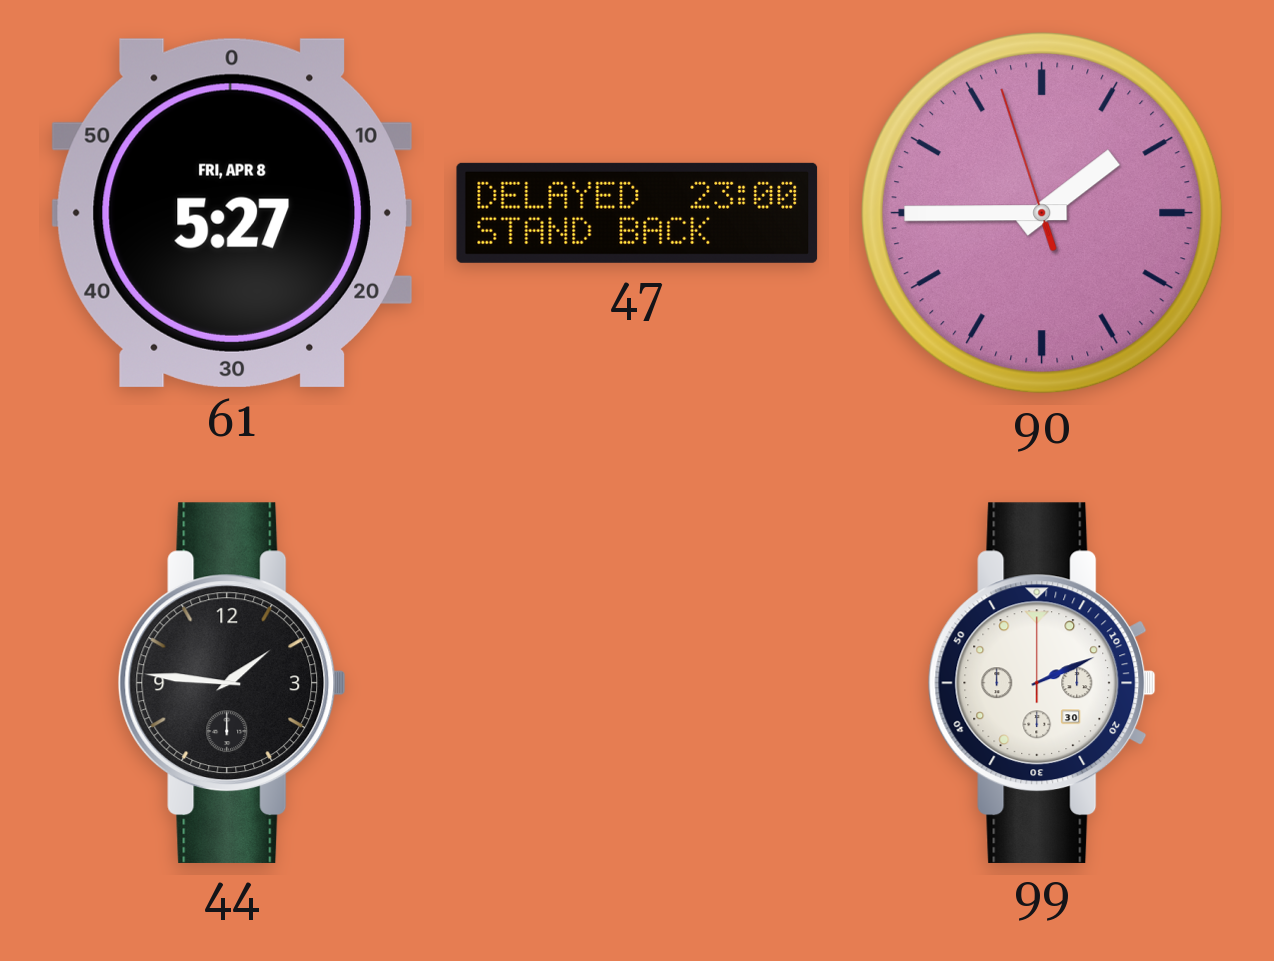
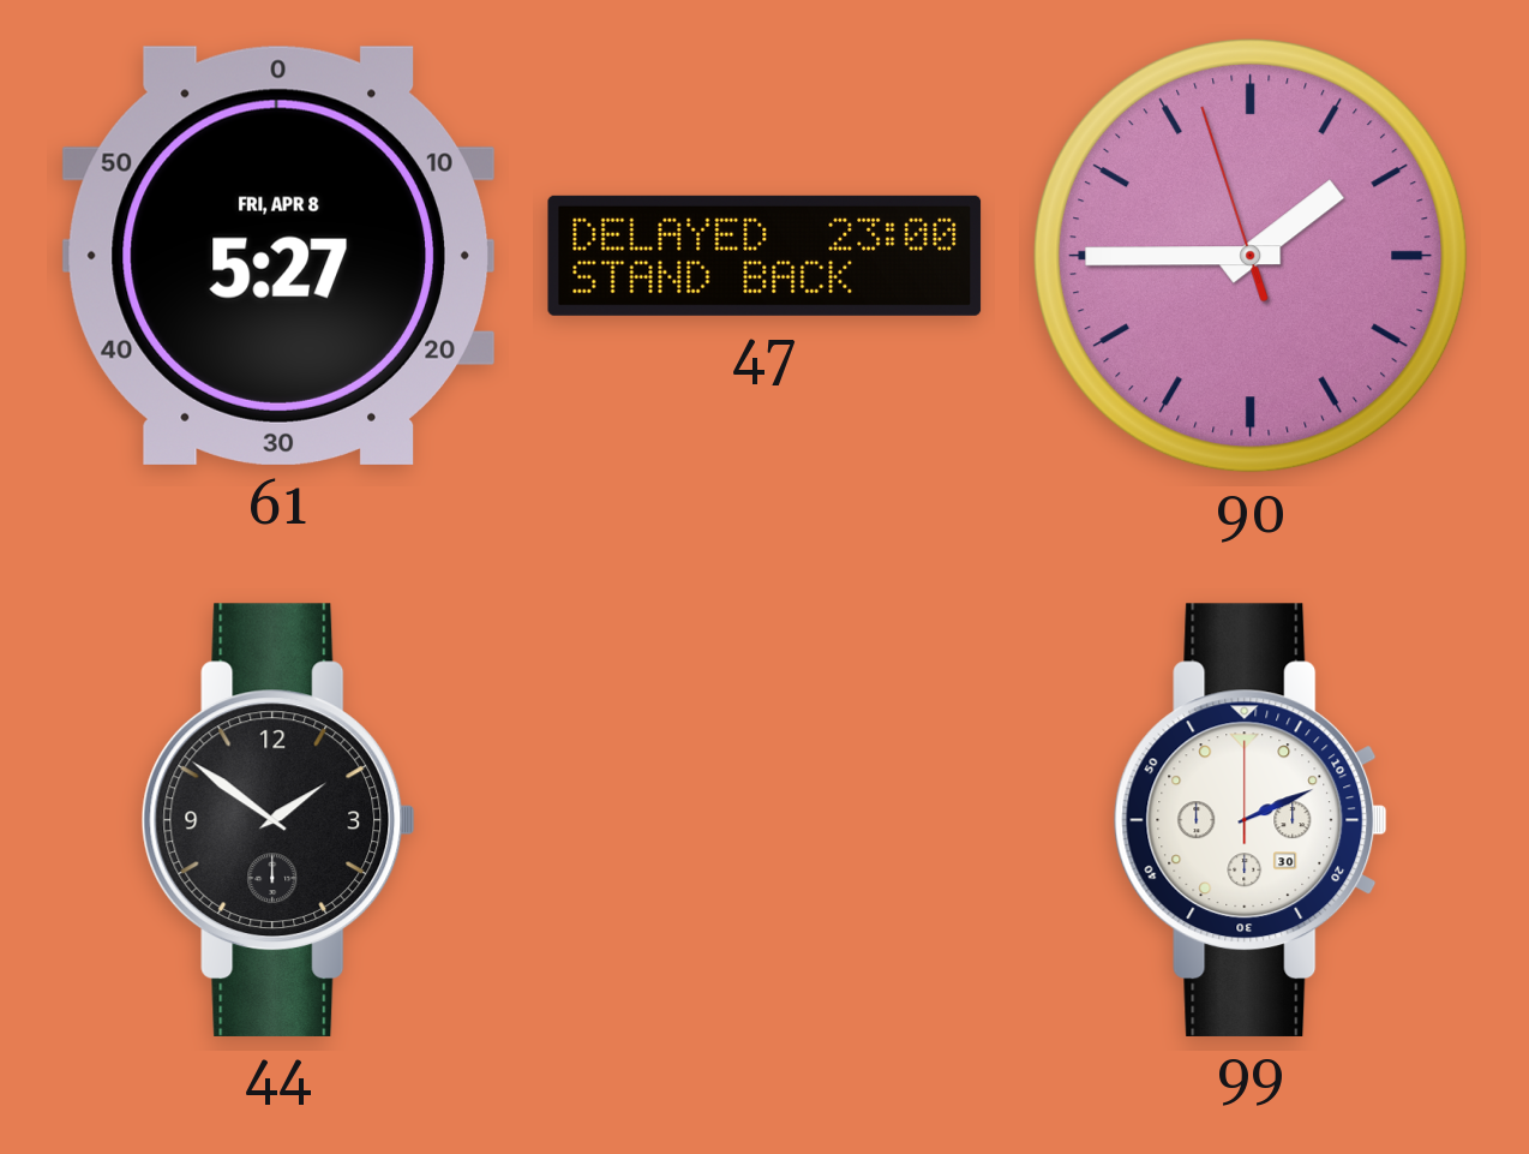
44: 1:46 -> 1:51
